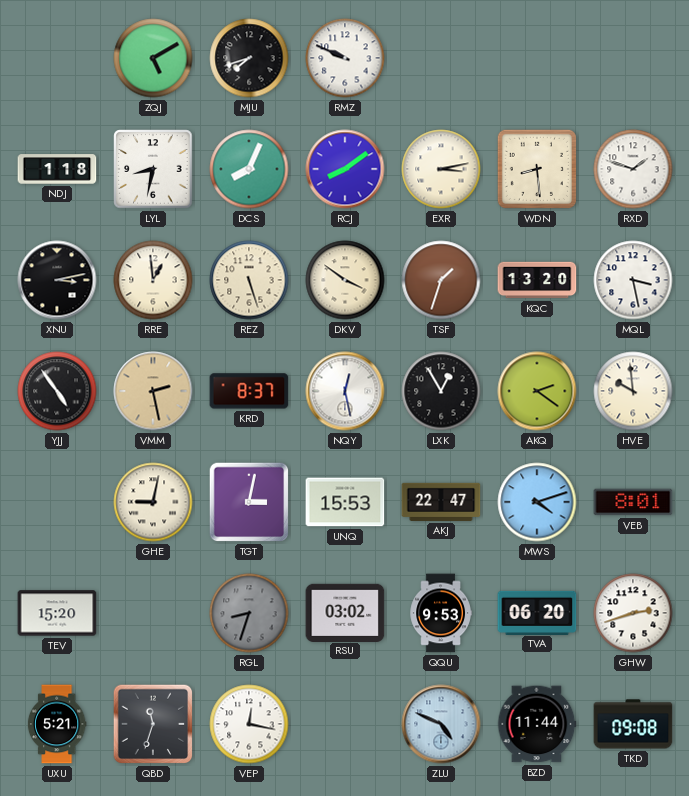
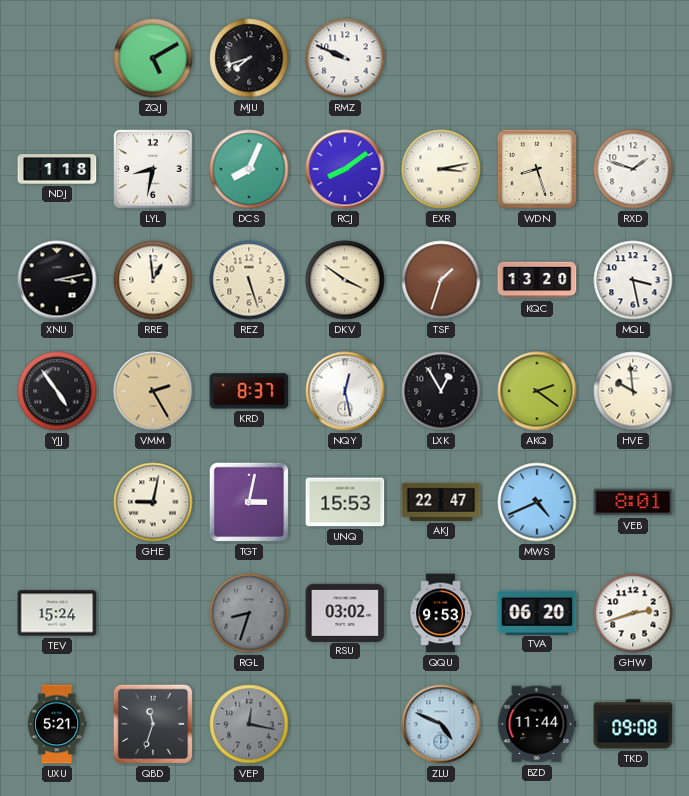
WDN: 8:29 -> 8:27
VMM: 2:28 -> 2:25
MWS: 4:12 -> 4:41
TEV: 15:20 -> 15:24
VEP dial: white -> grey
